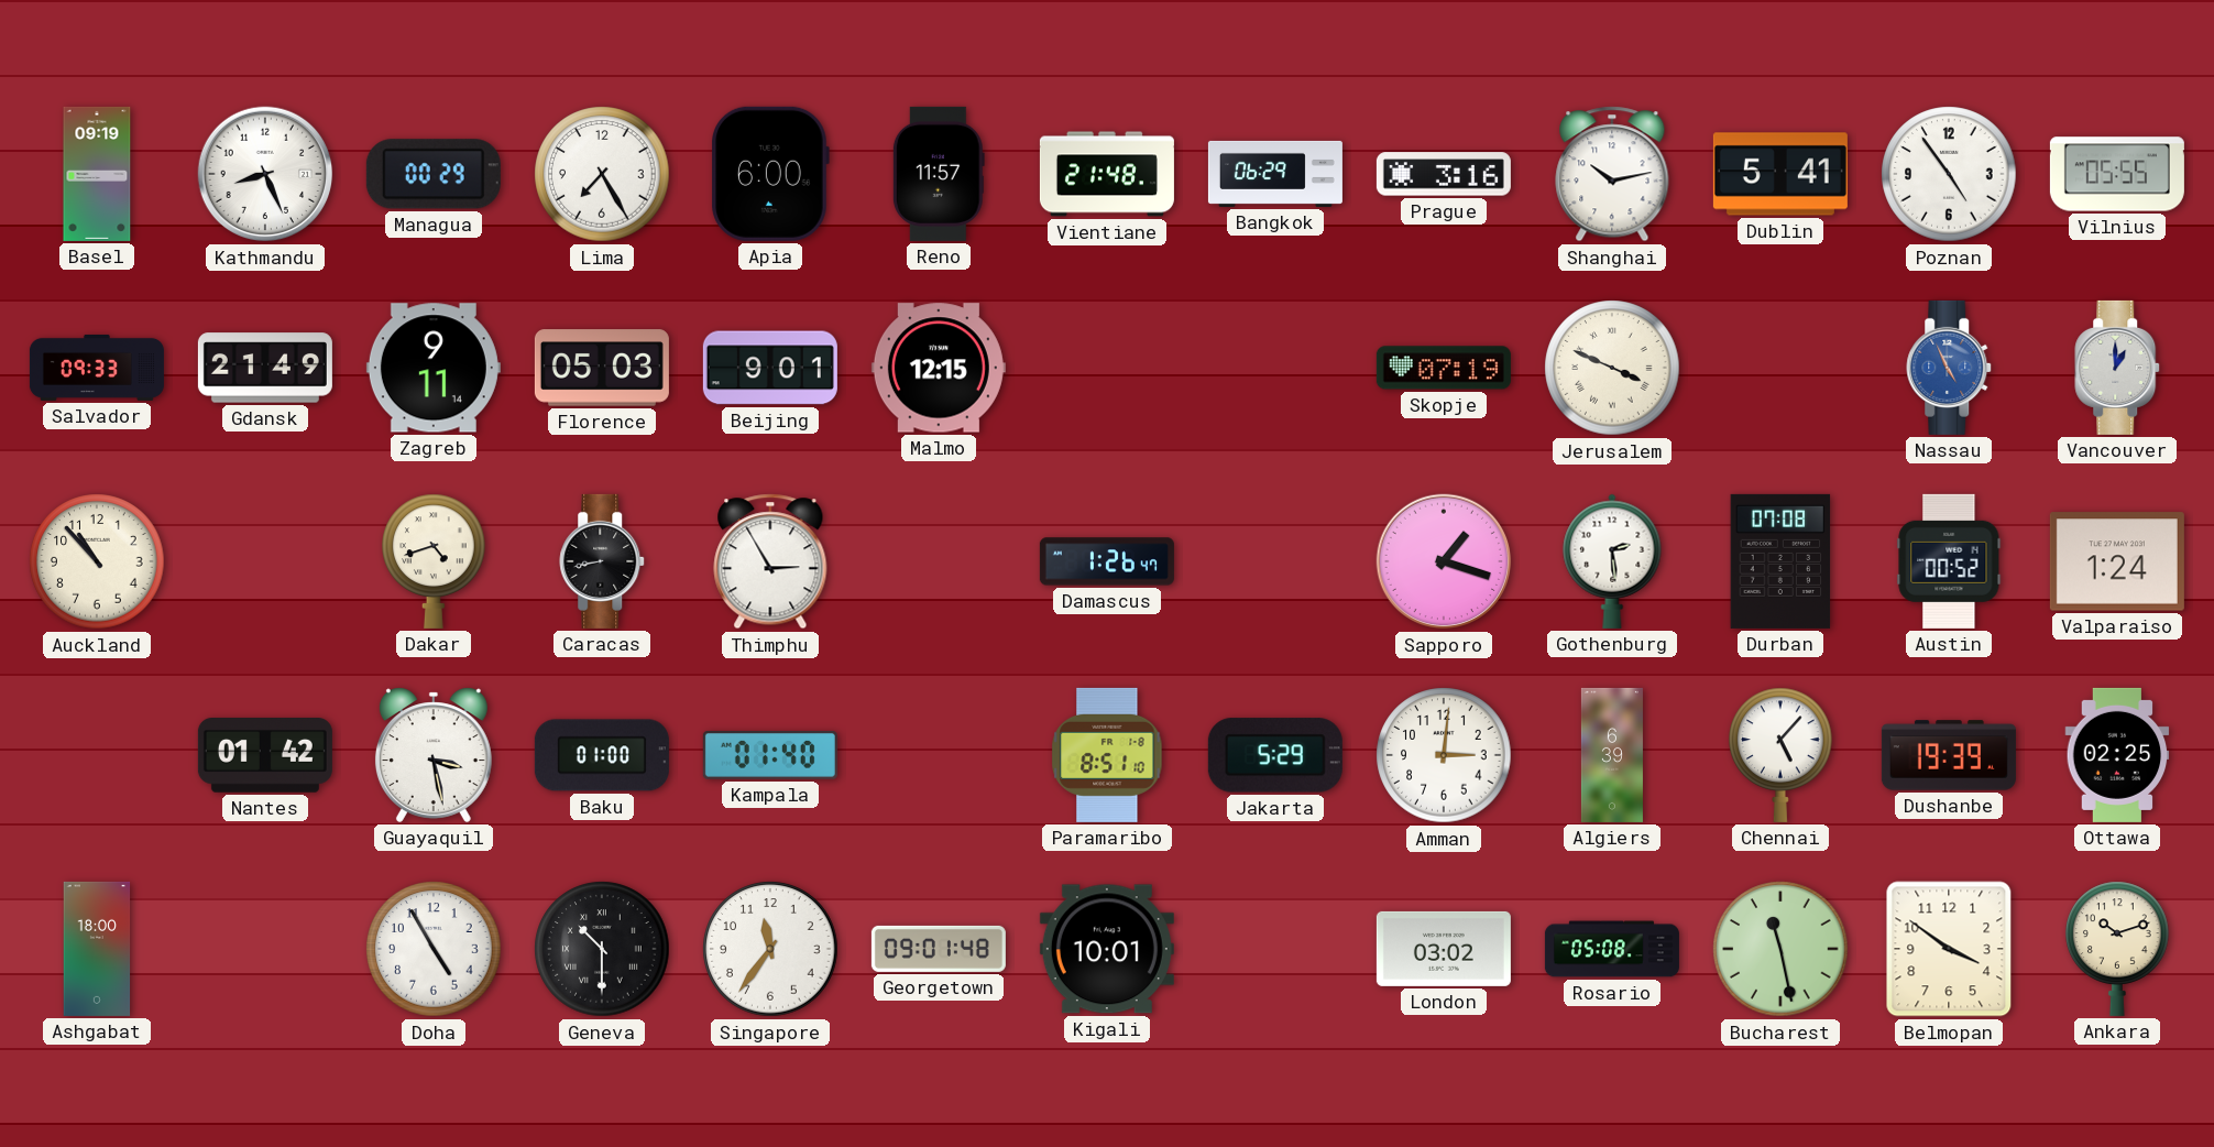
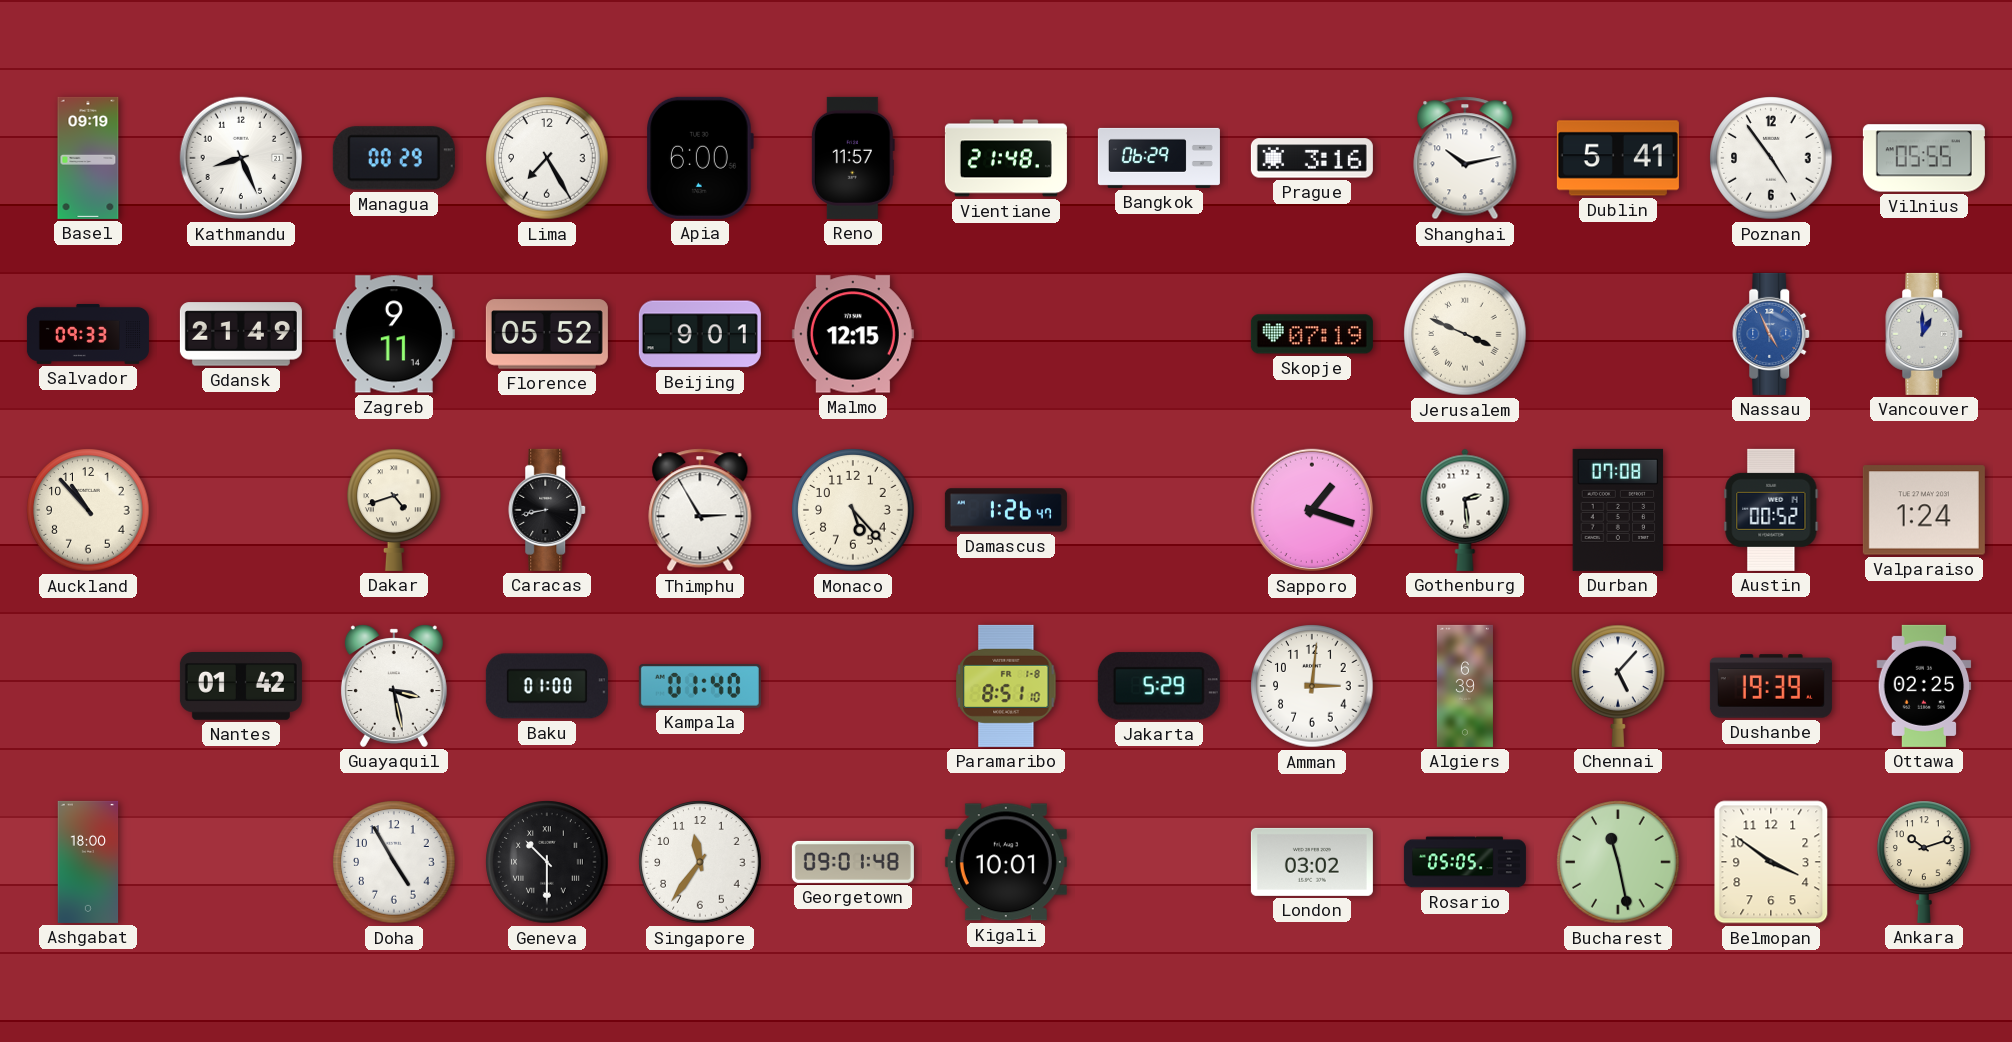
Florence: 05:03 -> 05:52
Monaco: none -> 5:23
Rosario: 05:08 -> 05:05
